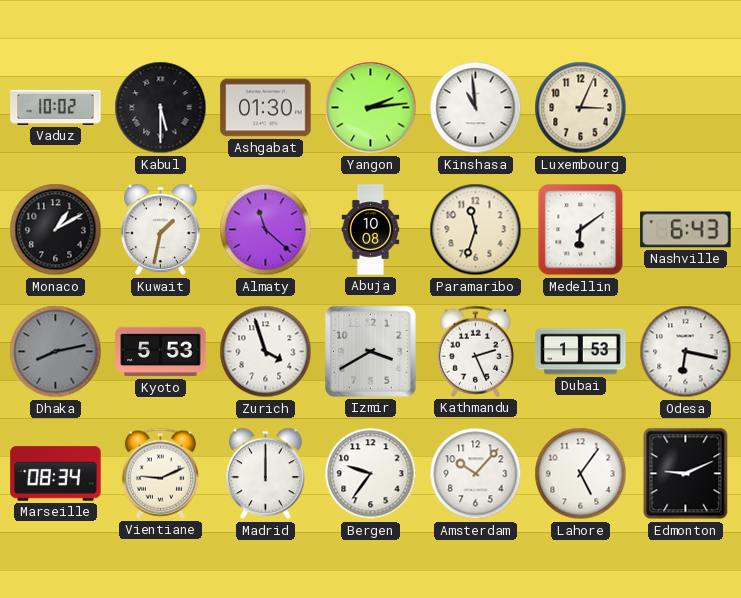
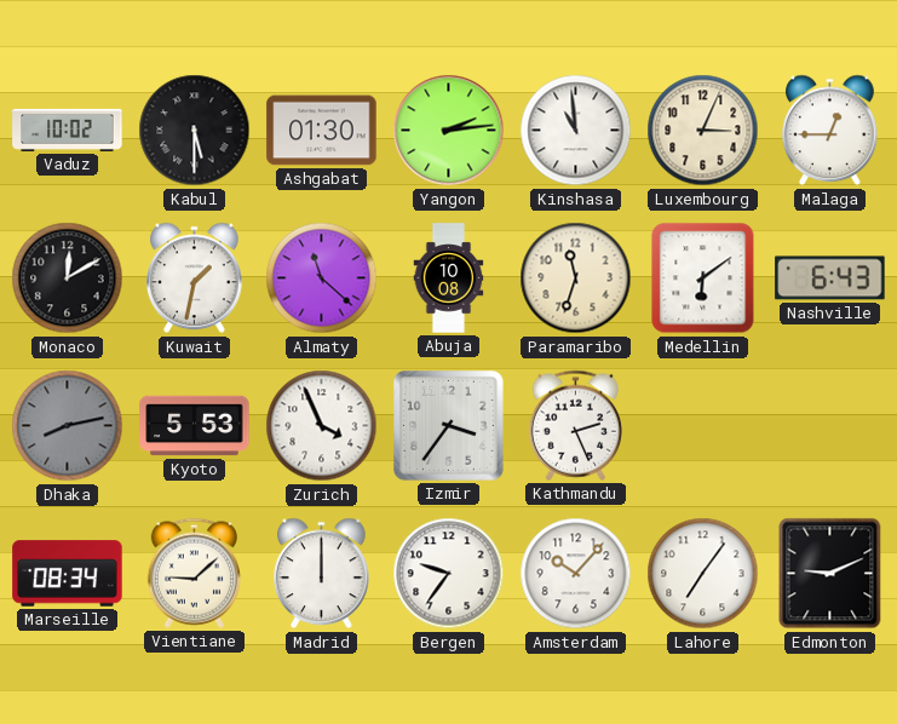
Malaga: none -> 12:45
Monaco: 1:10 -> 12:10
Zurich: 3:57 -> 3:56
Izmir: 3:40 -> 3:36
Dubai: 1:53 -> none
Odesa: 6:17 -> none
Vientiane: 9:11 -> 9:08
Lahore: 5:06 -> 7:06
